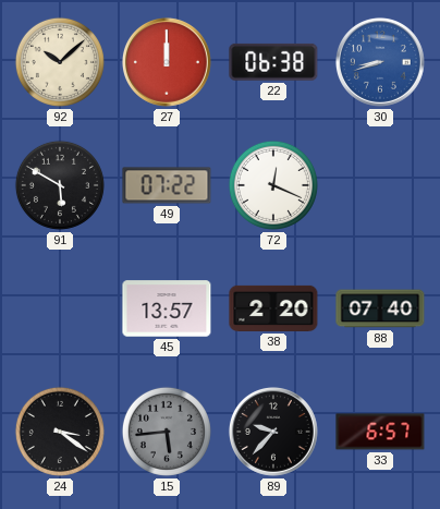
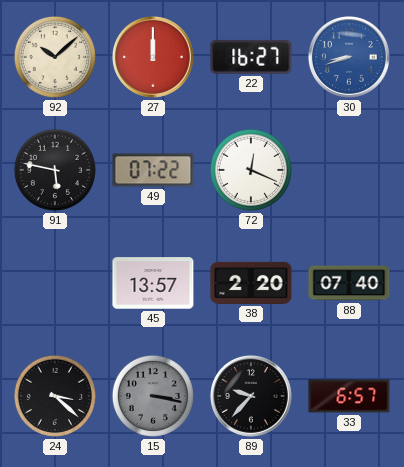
22: 06:38 -> 16:27
91: 5:50 -> 5:47
24: 3:21 -> 3:22
15: 5:44 -> 3:17
